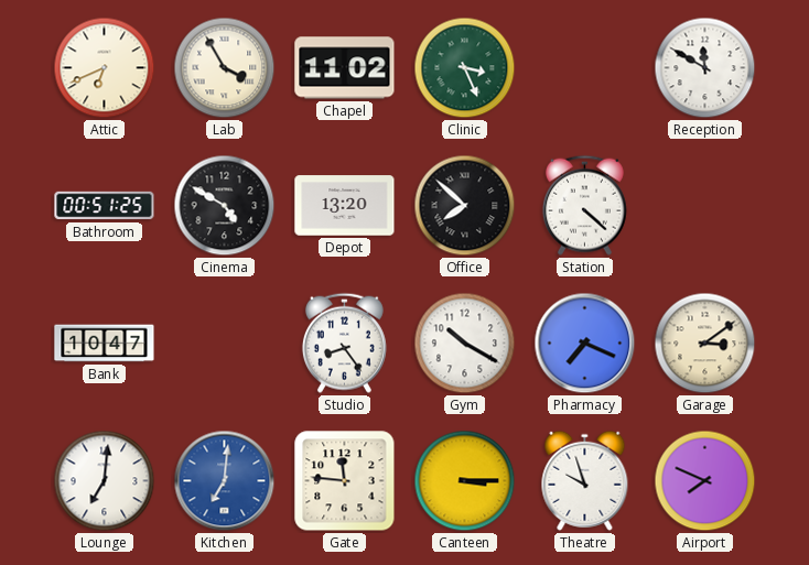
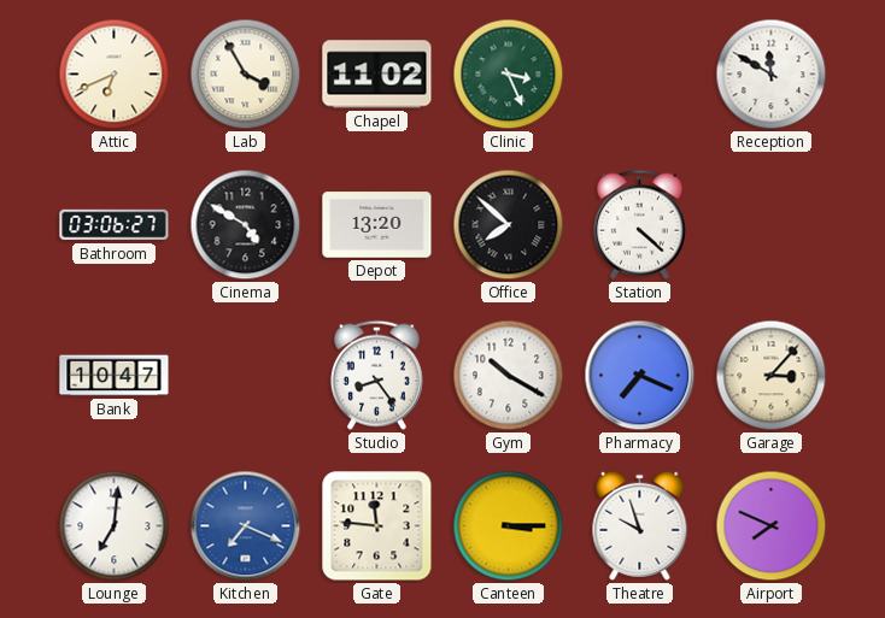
Bathroom: 00:51 -> 03:06
Garage: 3:09 -> 3:07
Kitchen: 7:01 -> 7:19
